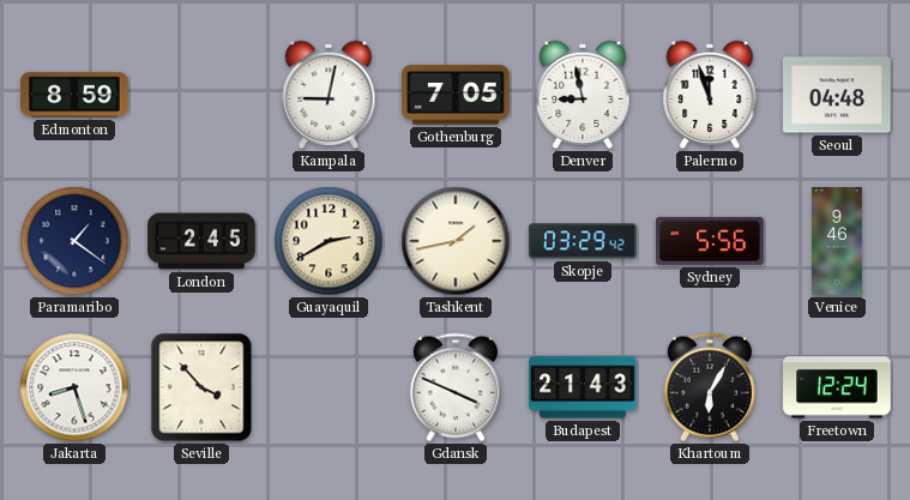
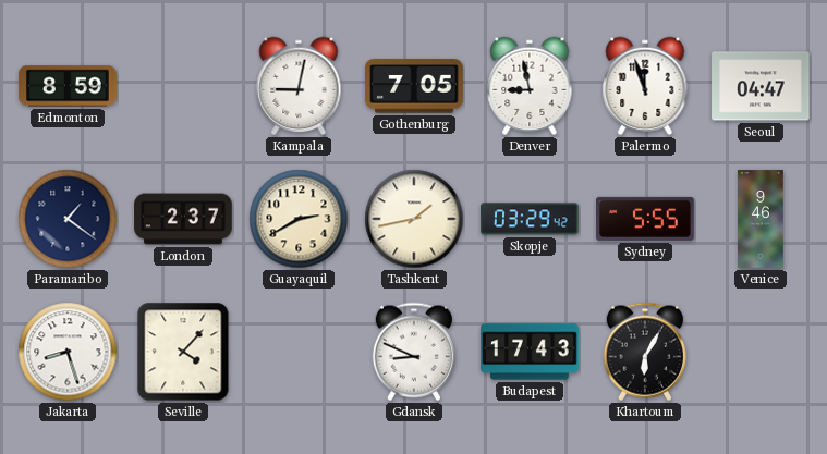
Seoul: 04:48 -> 04:47
London: 2:45 -> 2:37
Sydney: 5:56 -> 5:55
Seville: 3:53 -> 4:07
Gdansk: 3:49 -> 8:49
Budapest: 21:43 -> 17:43
Freetown: 12:24 -> none
